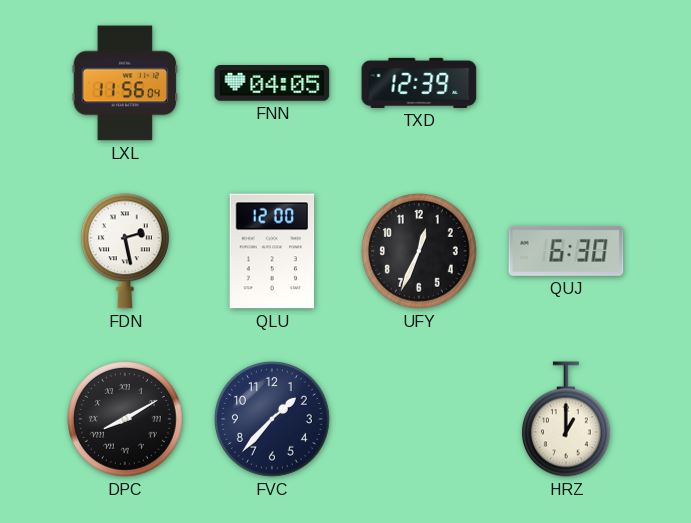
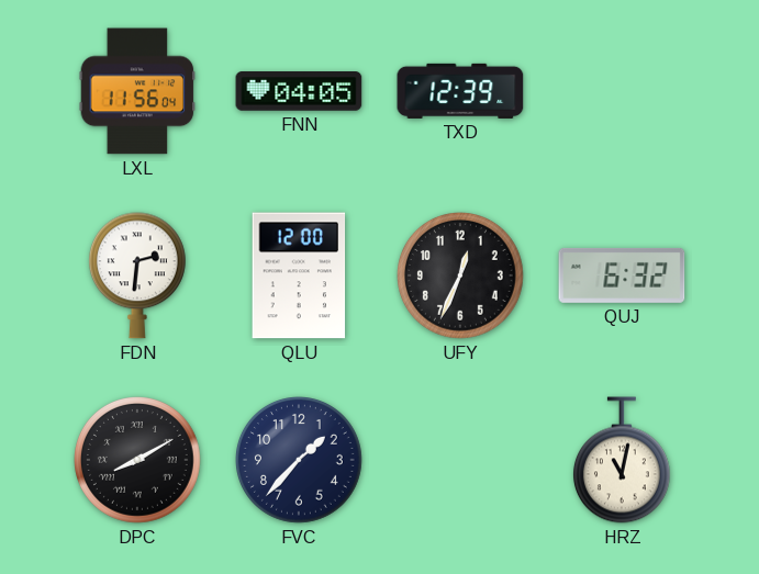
FDN: 2:28 -> 2:31
QUJ: 6:30 -> 6:32
HRZ: 1:00 -> 11:02
